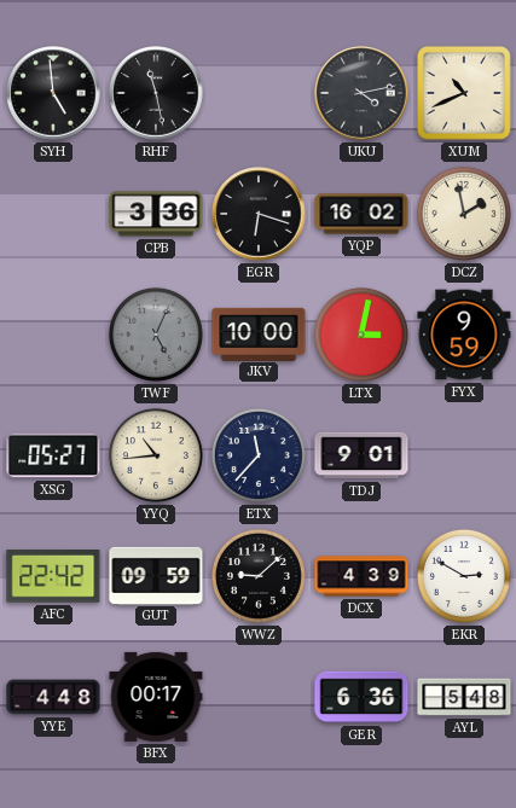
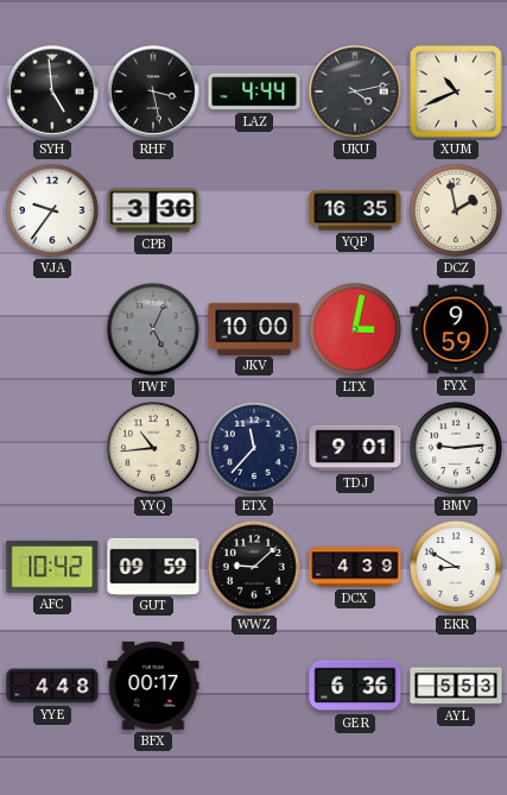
RHF: 11:28 -> 3:28
LAZ: none -> 4:44
VJA: none -> 9:36
EGR: 6:18 -> none
YQP: 16:02 -> 16:35
XSG: 05:27 -> none
BMV: none -> 9:14
AFC: 22:42 -> 10:42
EKR: 2:50 -> 8:50
AYL: 5:48 -> 5:53
